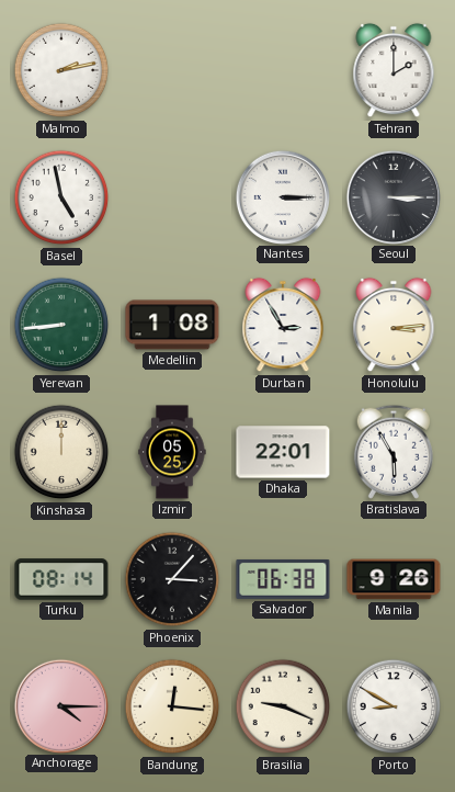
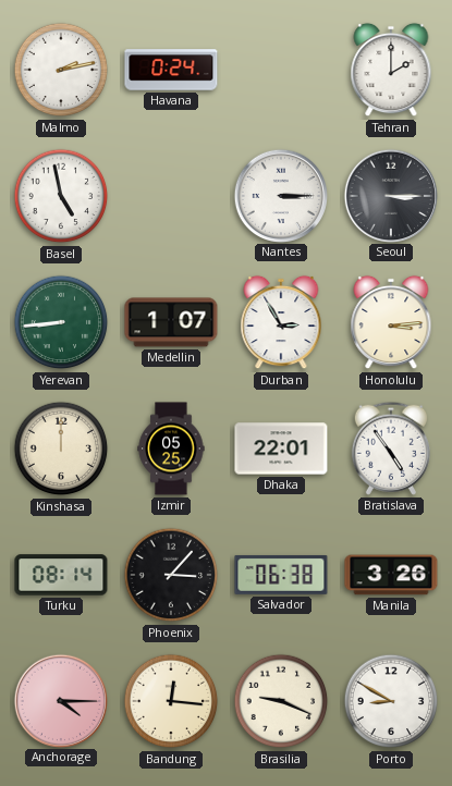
Havana: none -> 0:24
Medellin: 1:08 -> 1:07
Bratislava: 5:55 -> 4:54
Manila: 9:26 -> 3:26
